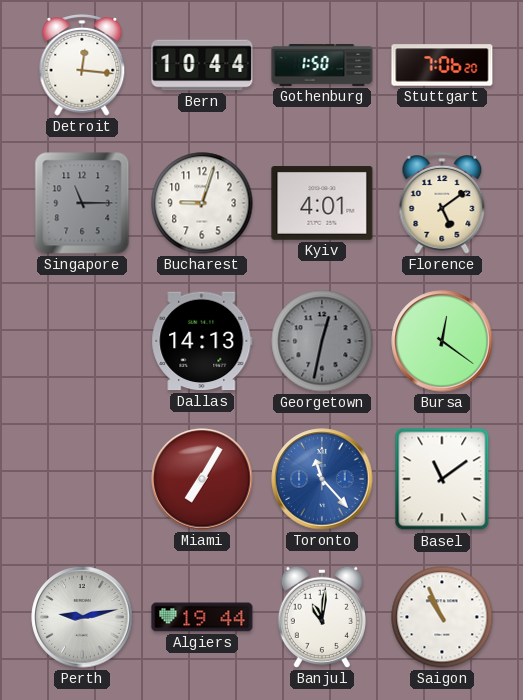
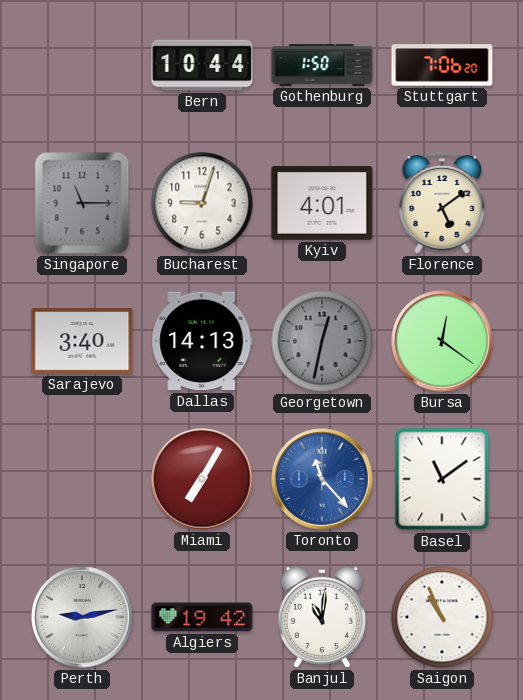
Detroit: 12:16 -> none
Sarajevo: none -> 3:40
Algiers: 19:44 -> 19:42
